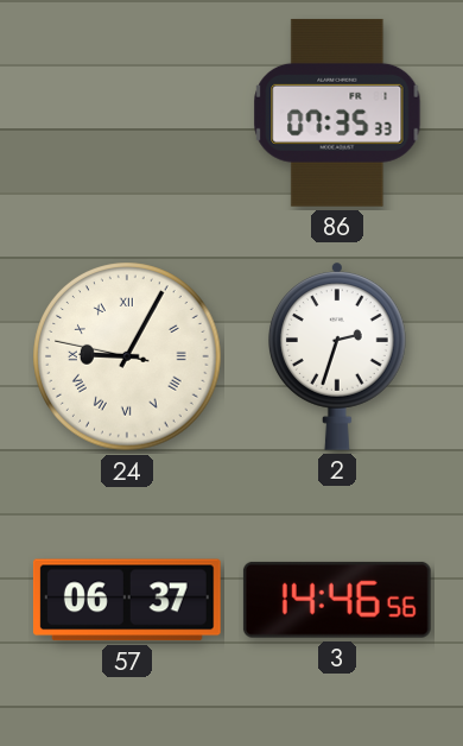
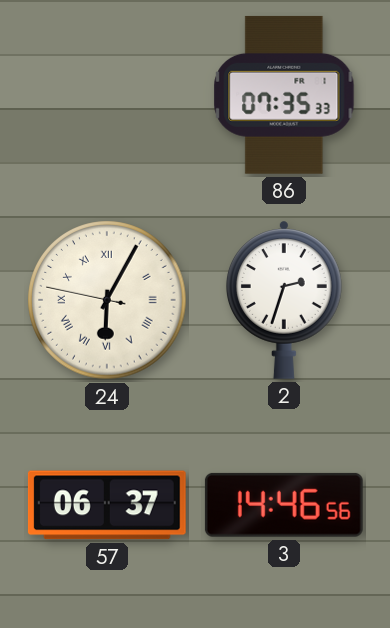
24: 9:04 -> 6:04
